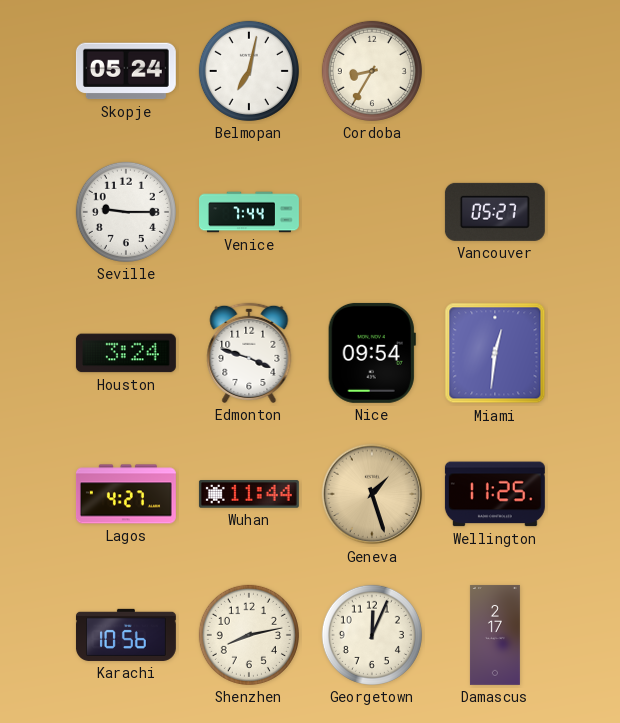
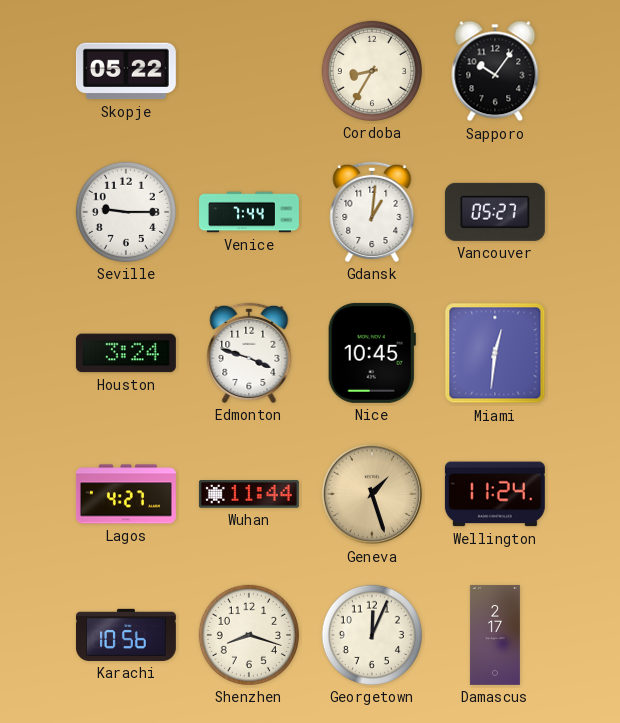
Skopje: 05:24 -> 05:22
Belmopan: 7:02 -> none
Sapporo: none -> 10:06
Gdansk: none -> 1:01
Nice: 09:54 -> 10:45
Wellington: 11:25 -> 11:24
Shenzhen: 8:13 -> 8:18
